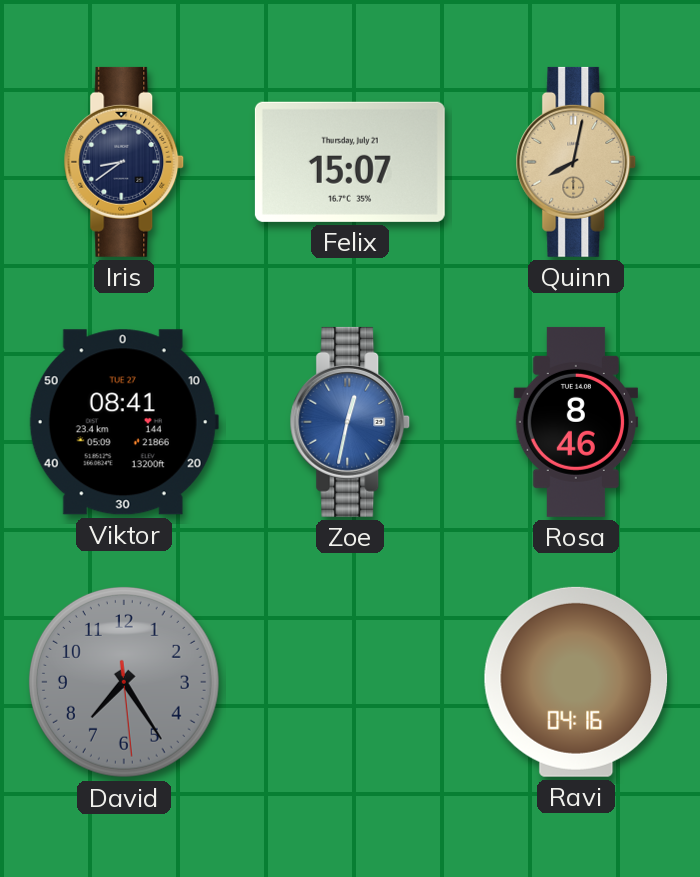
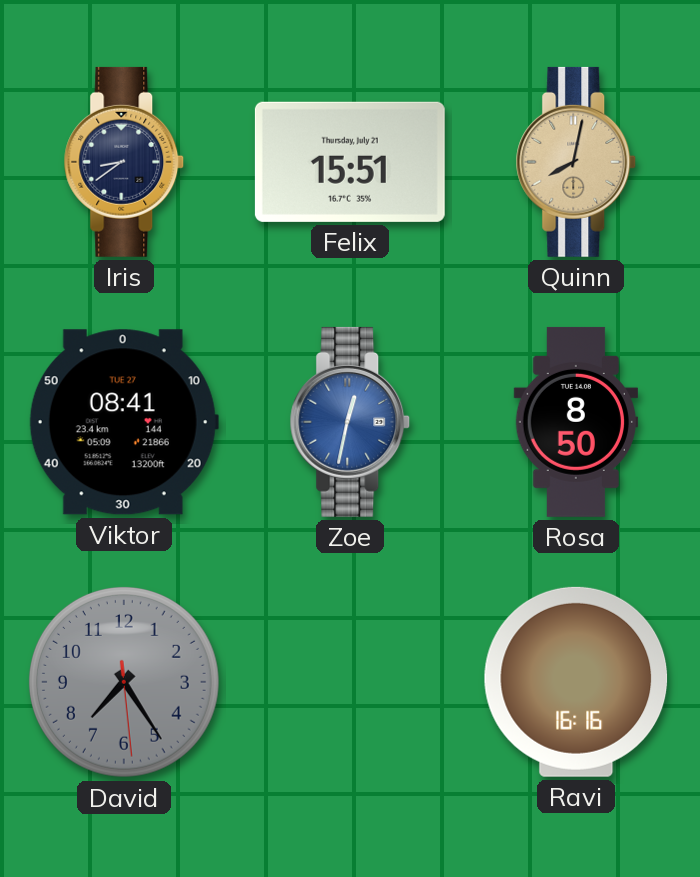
Felix: 15:07 -> 15:51
Rosa: 8:46 -> 8:50
Ravi: 04:16 -> 16:16
